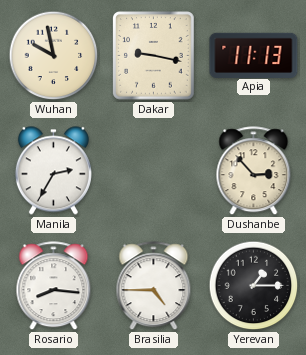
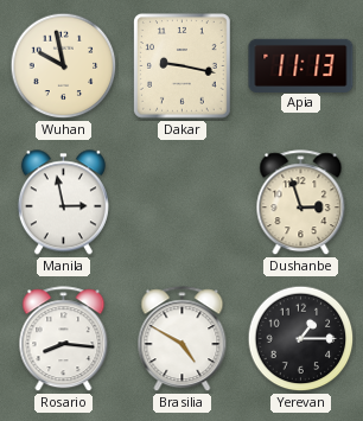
Manila: 2:35 -> 2:58
Dushanbe: 2:53 -> 2:57
Brasilia: 4:45 -> 4:50
